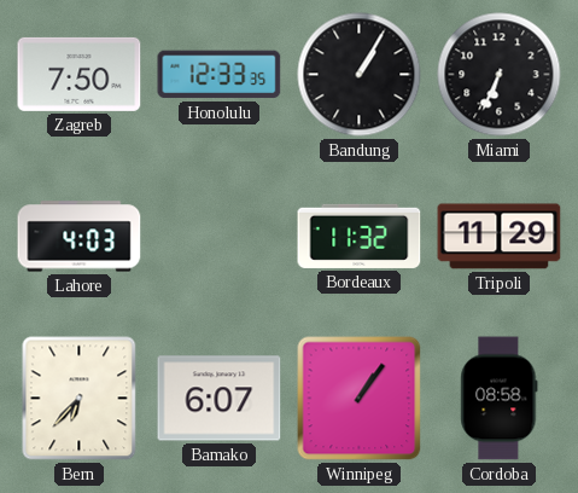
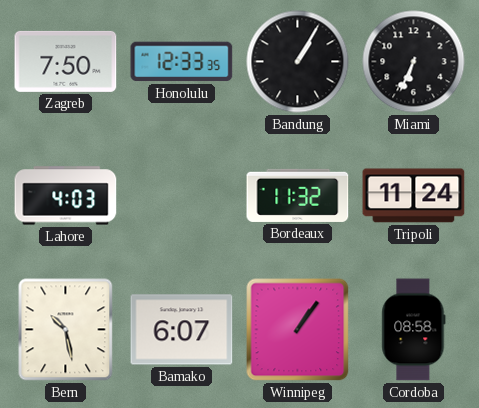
Tripoli: 11:29 -> 11:24
Bern: 6:37 -> 10:28
